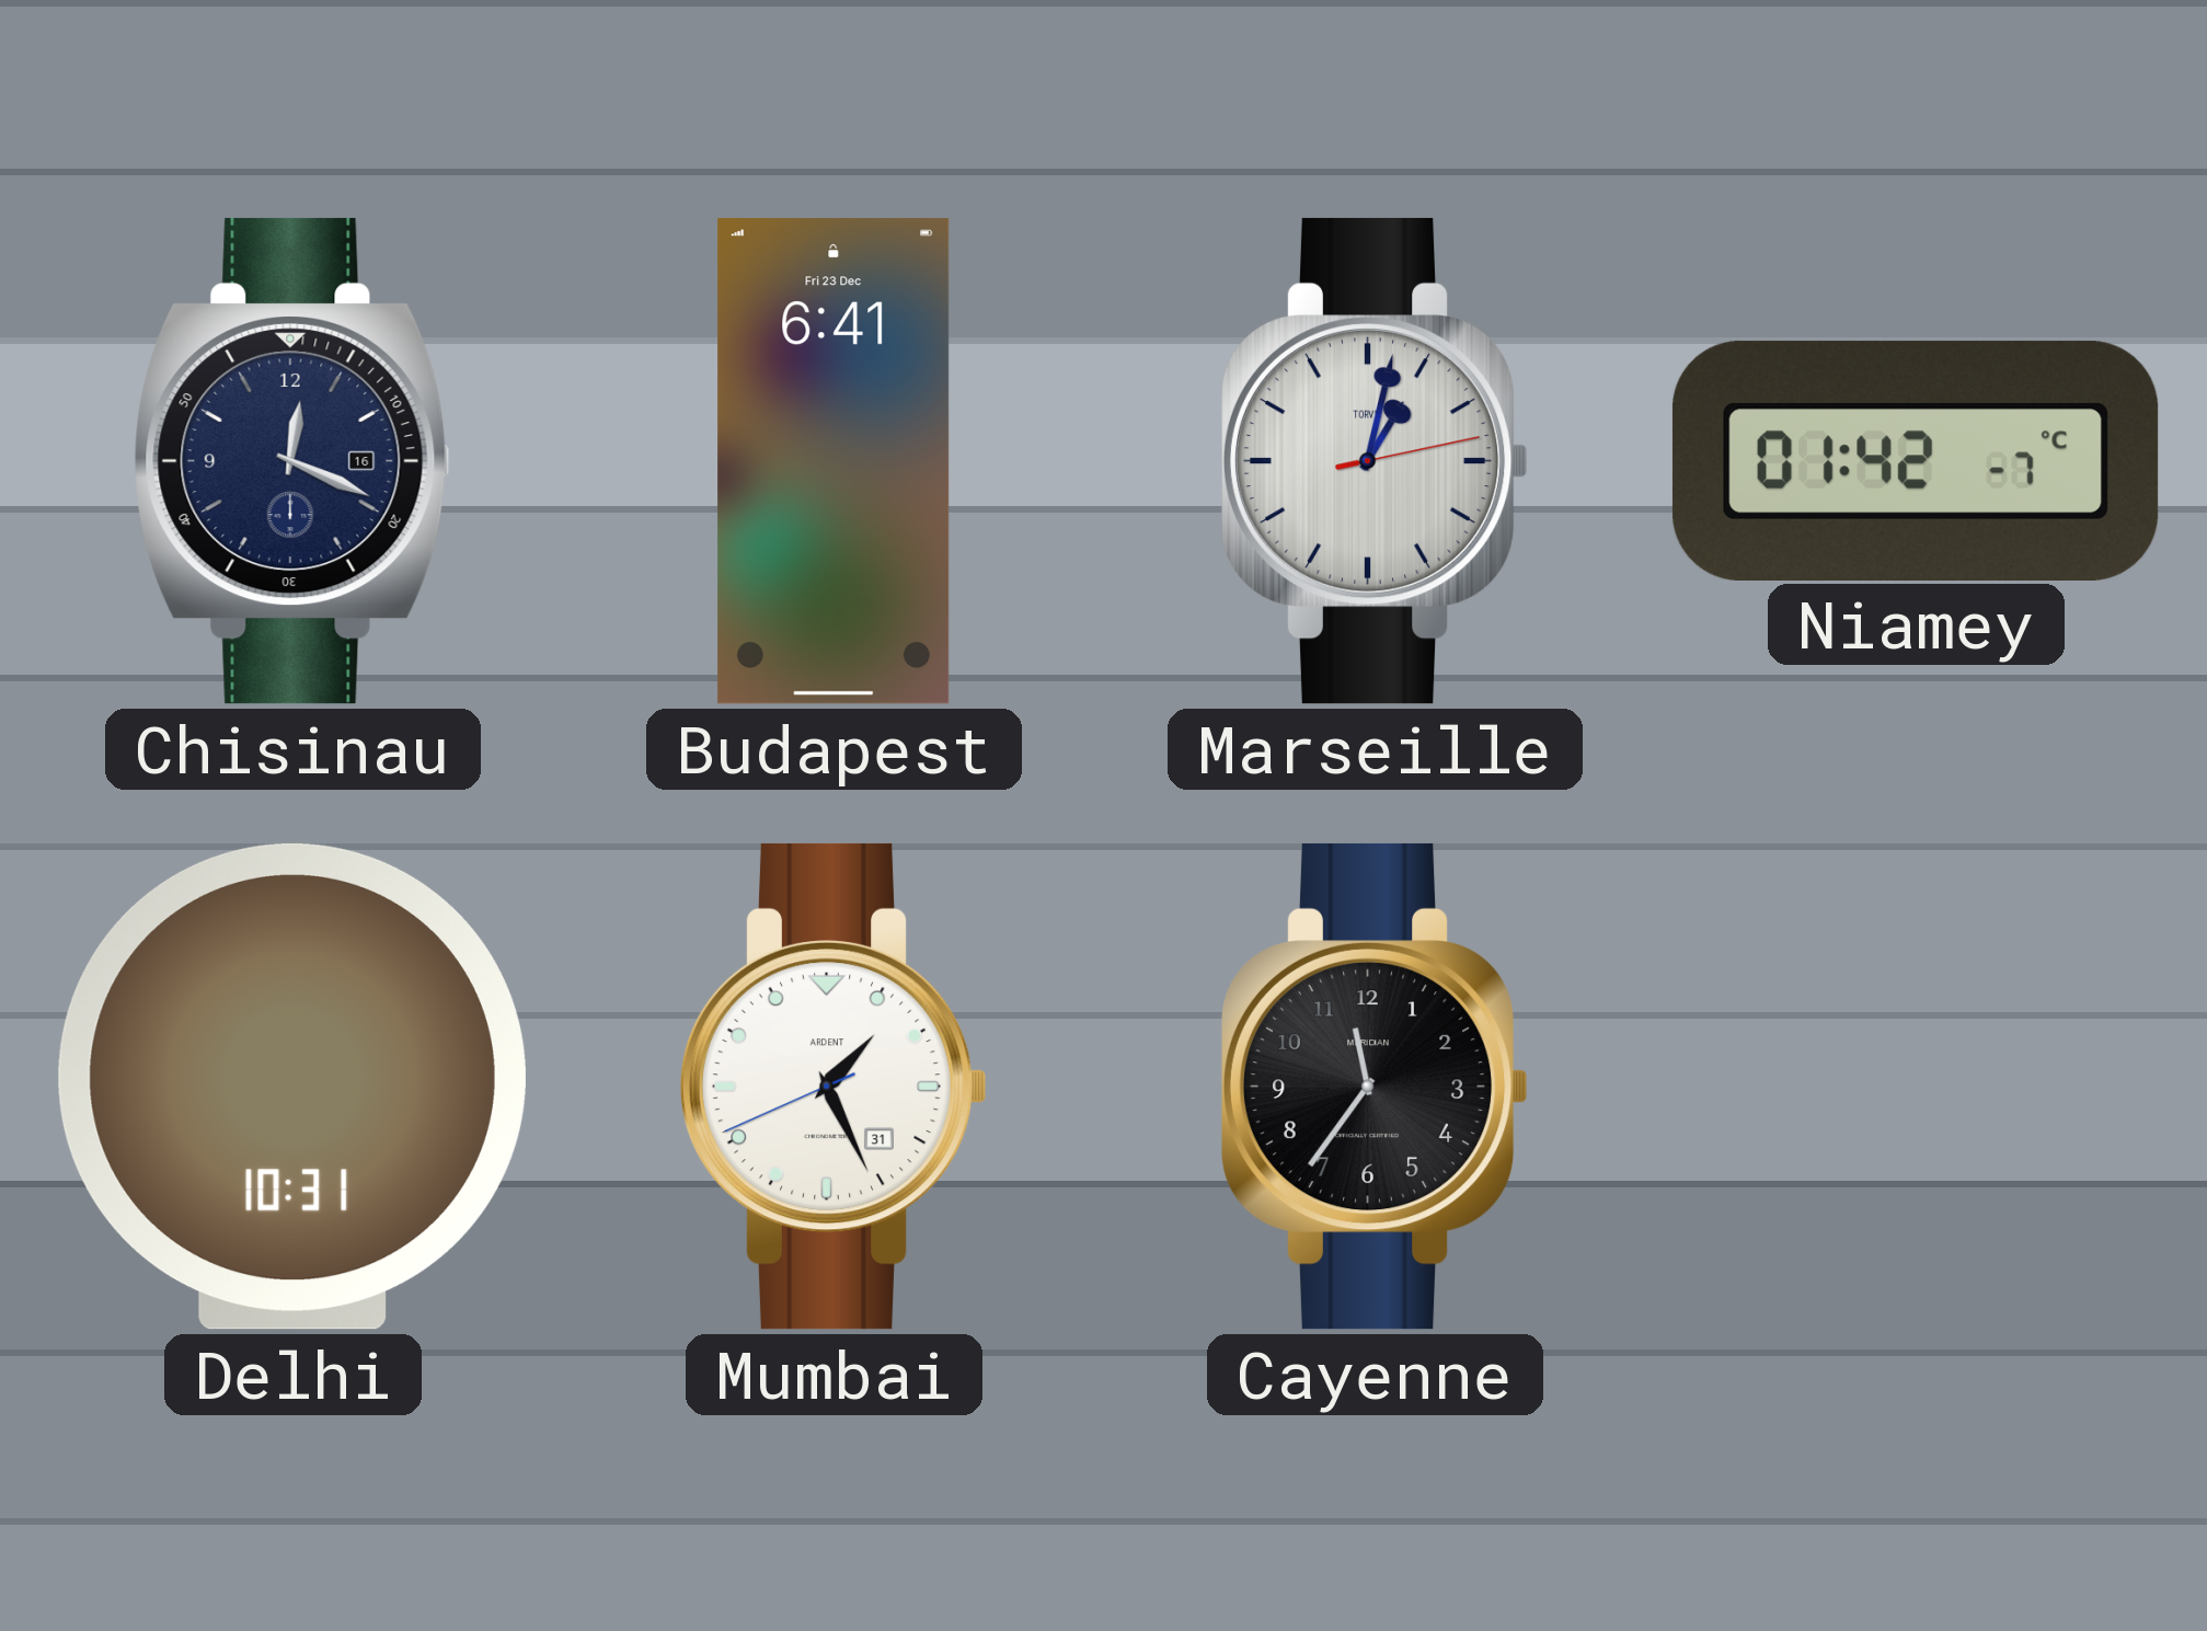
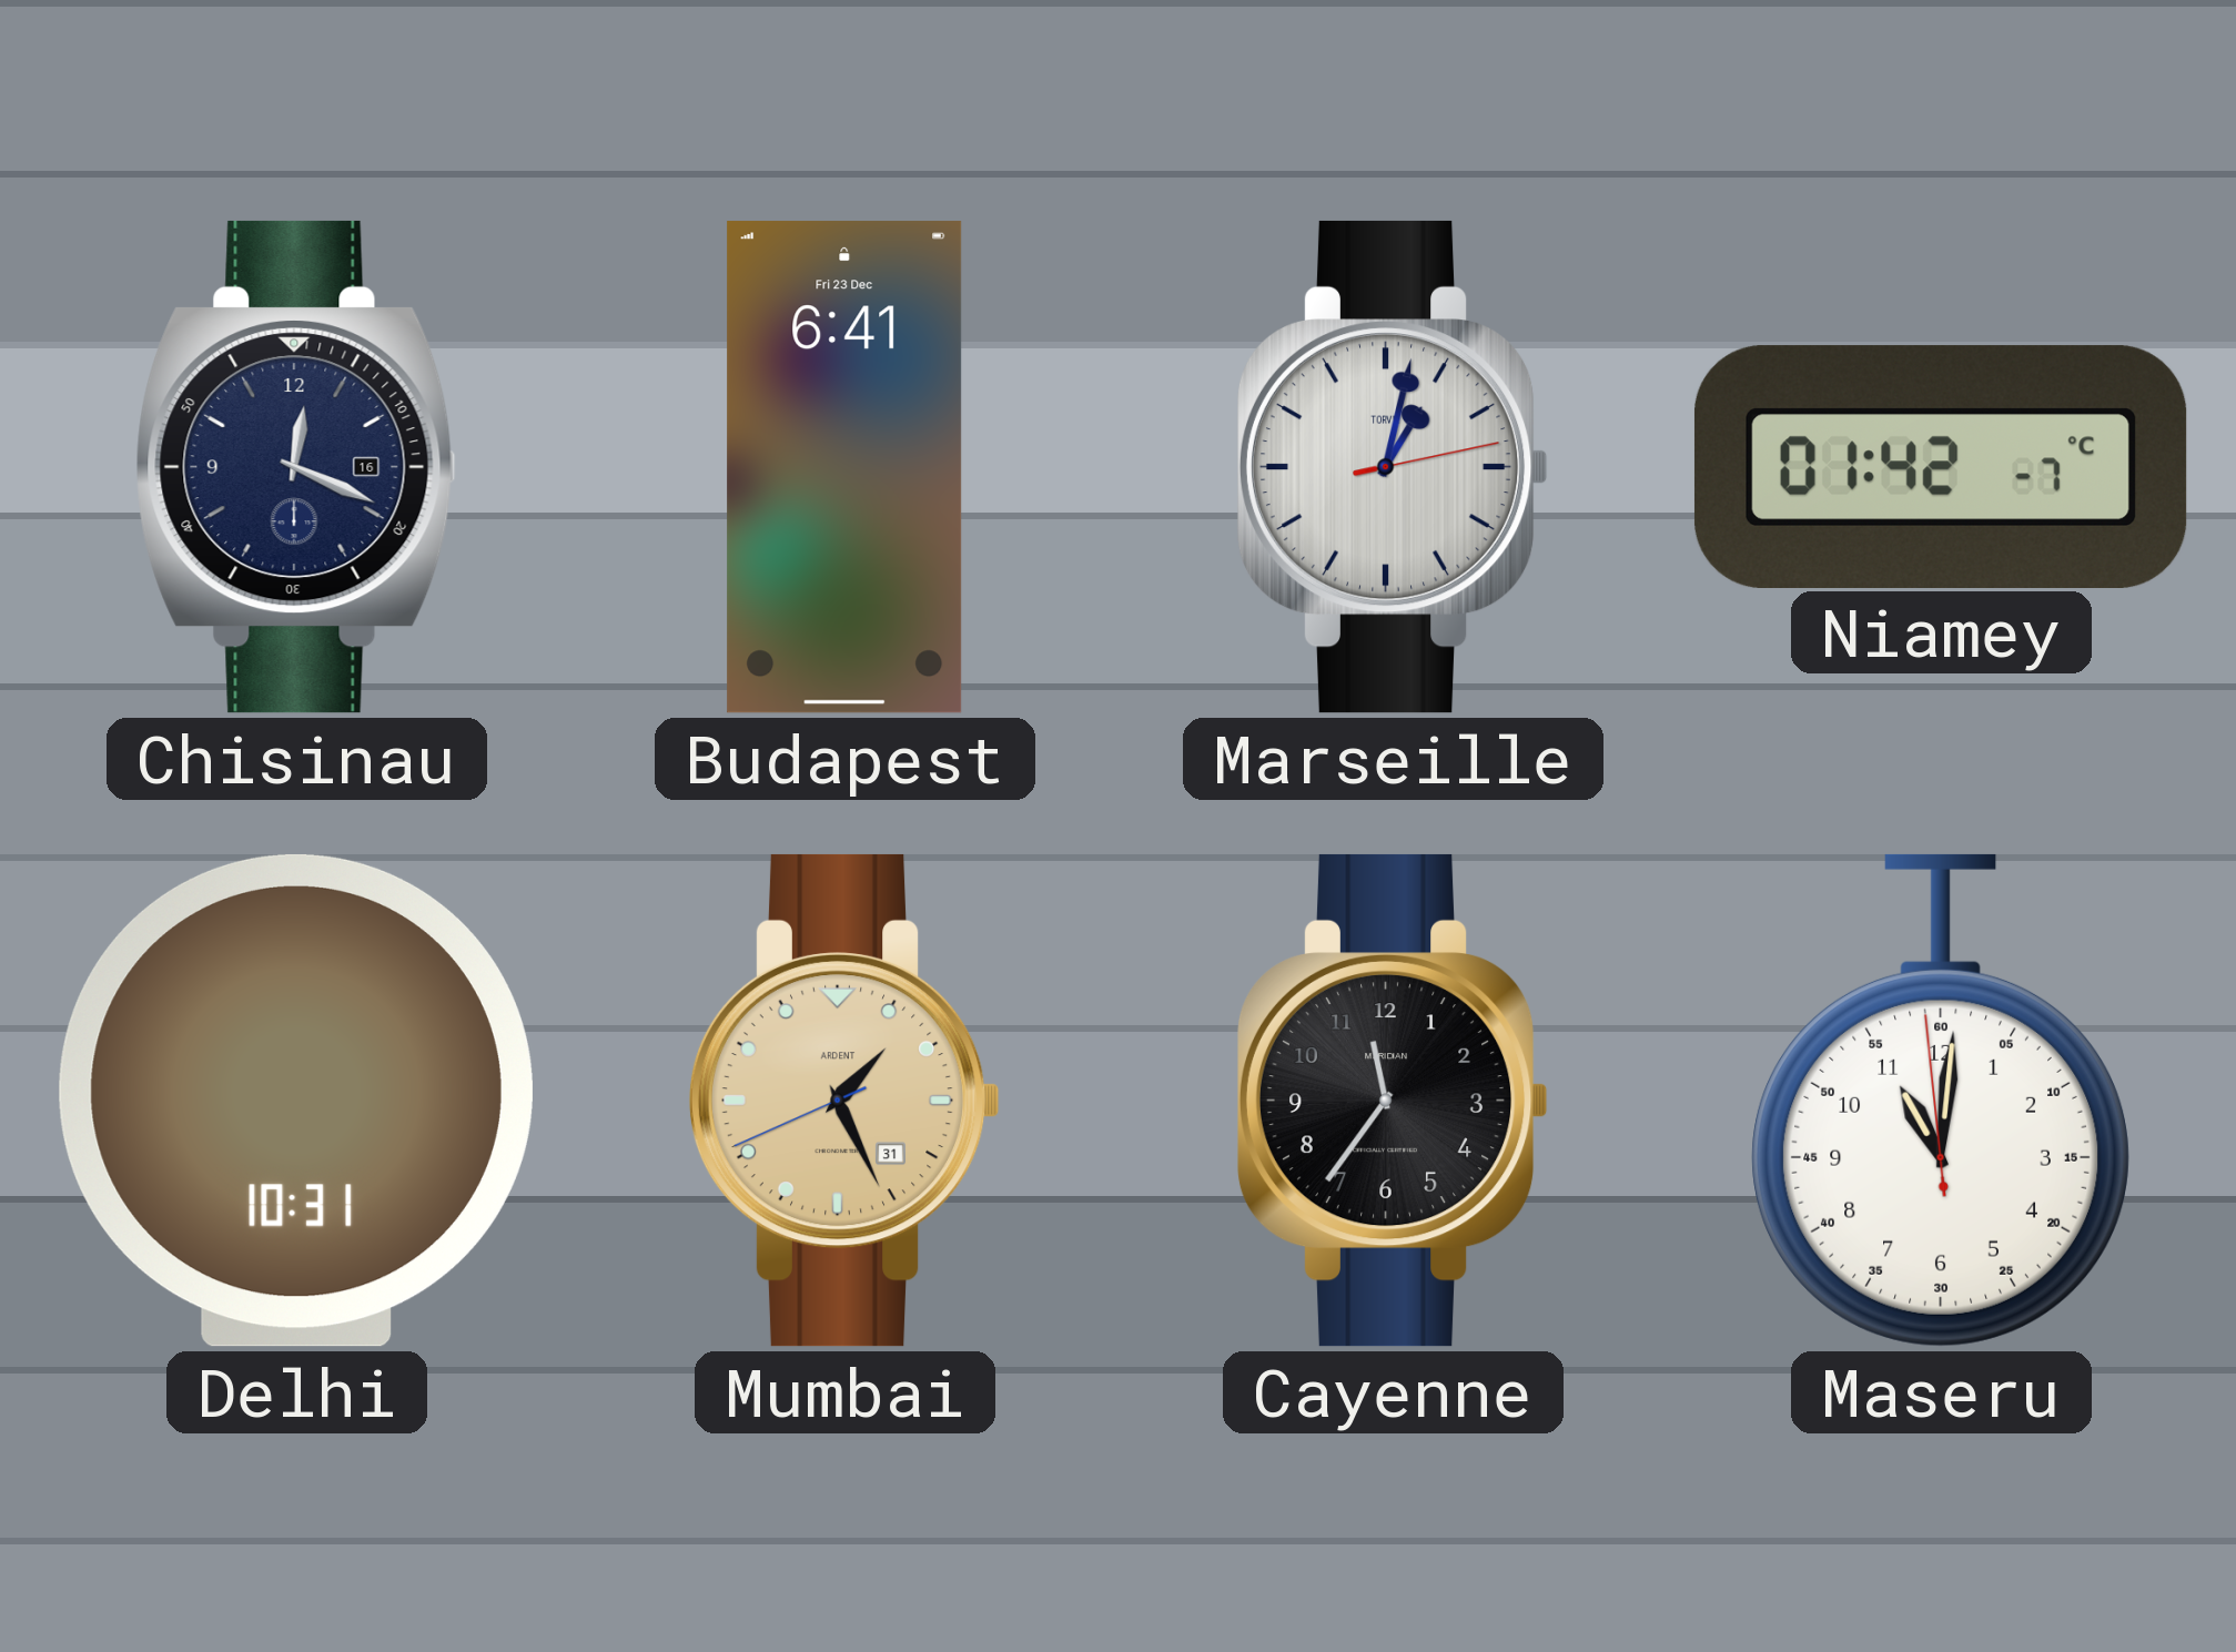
Mumbai dial: white -> champagne
Maseru: none -> 11:00
